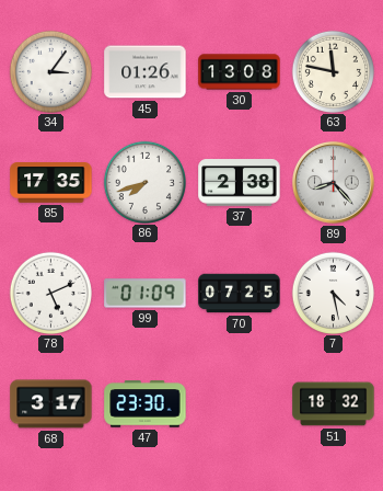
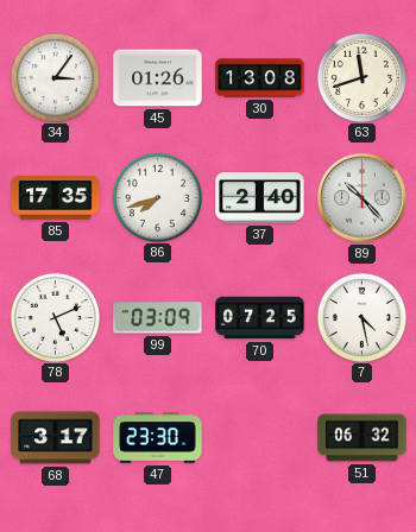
63: 11:47 -> 11:42
37: 2:38 -> 2:40
89: 8:23 -> 10:23
99: 01:09 -> 03:09
51: 18:32 -> 06:32
